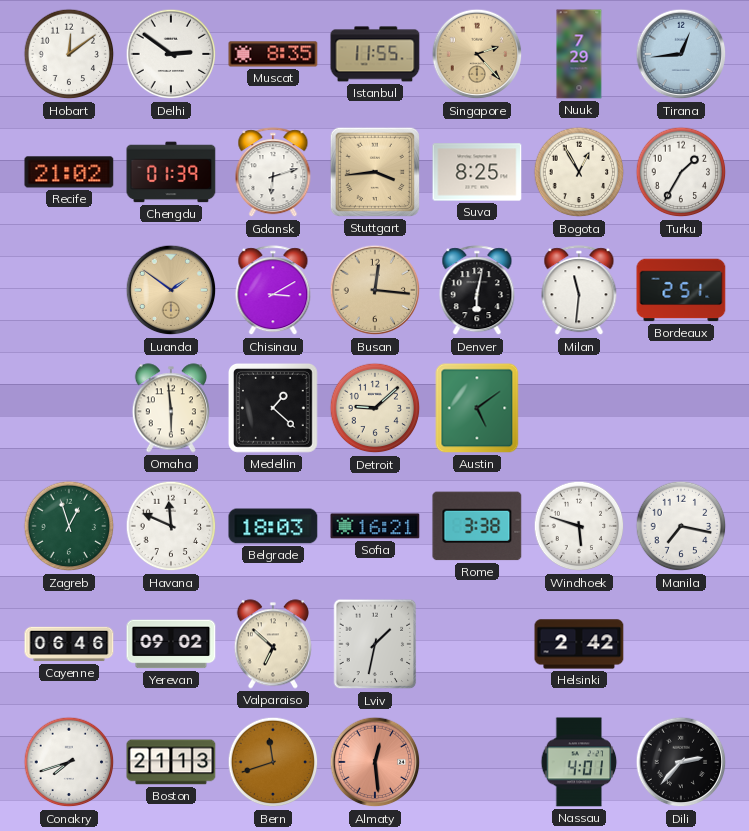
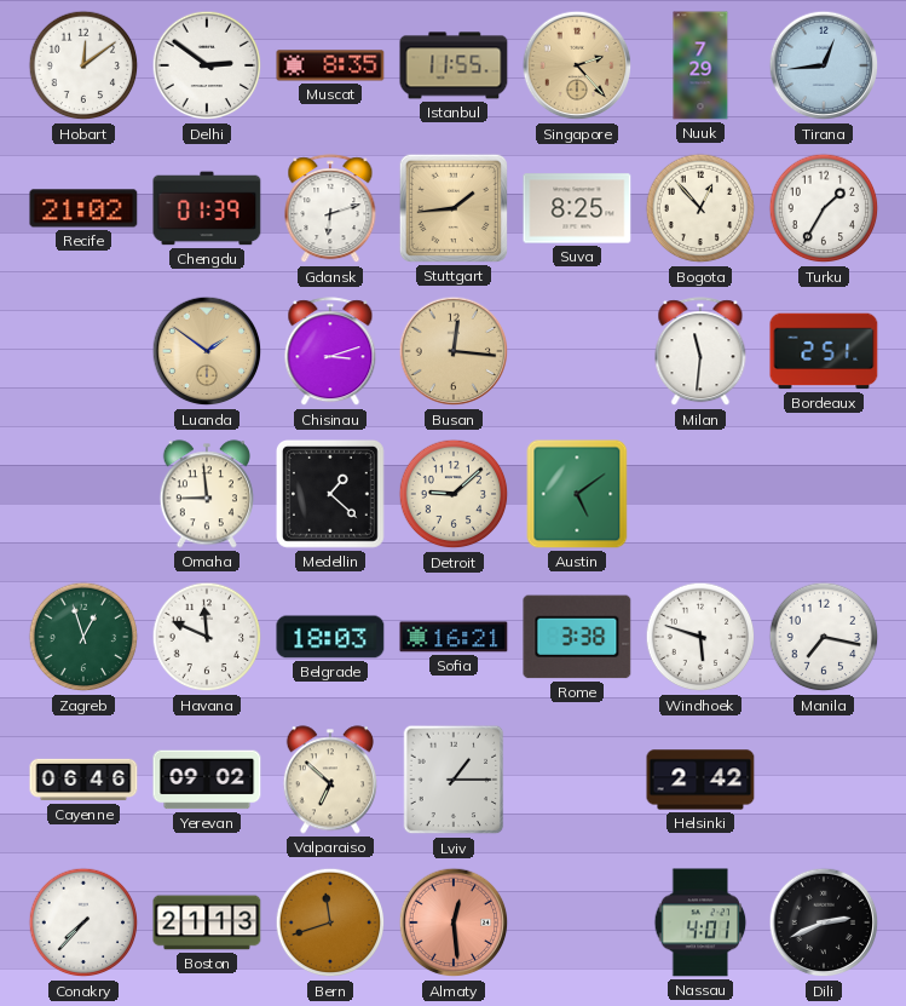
Stuttgart: 3:44 -> 1:44
Bogota: 12:55 -> 12:53
Chisinau: 3:10 -> 3:12
Denver: 6:02 -> none
Omaha: 5:59 -> 8:59
Lviv: 1:32 -> 1:15
Conakry: 7:42 -> 7:37
Dili: 2:37 -> 2:41
